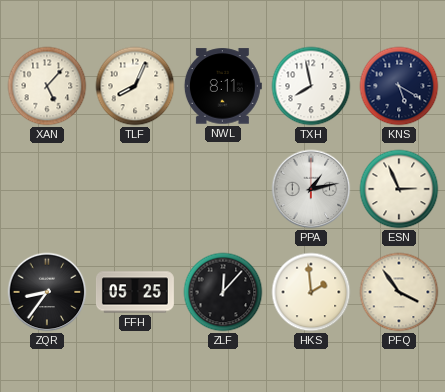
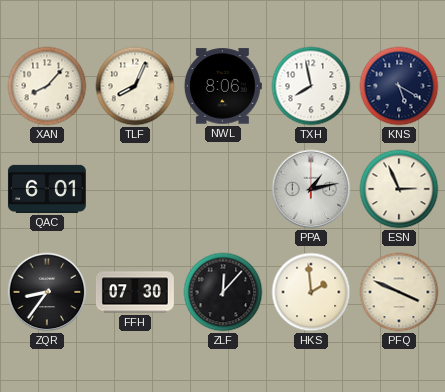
XAN: 5:07 -> 8:07
NWL: 8:11 -> 8:06
QAC: none -> 6:01
FFH: 05:25 -> 07:30
PFQ: 3:54 -> 3:49
